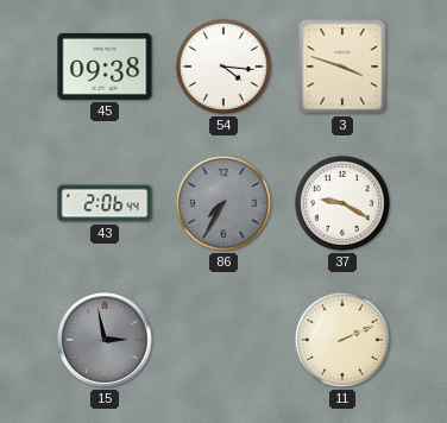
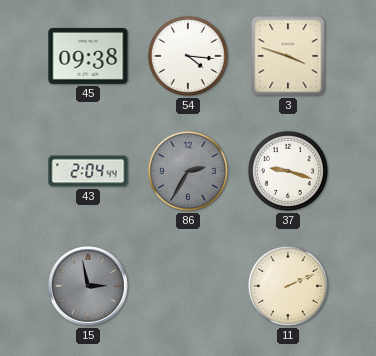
43: 2:06 -> 2:04
86: 7:35 -> 2:35
37: 9:20 -> 9:18
